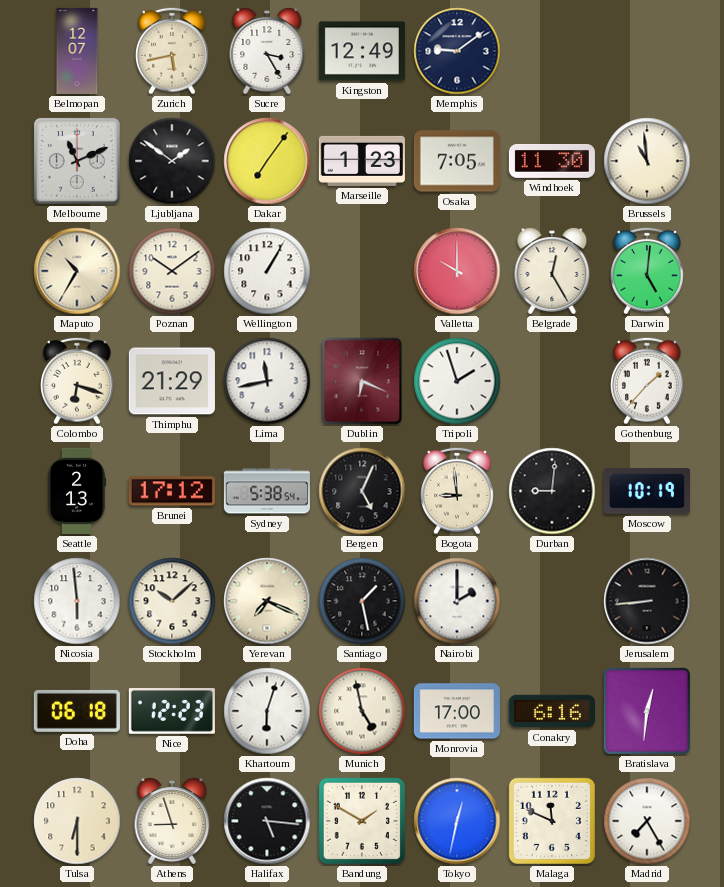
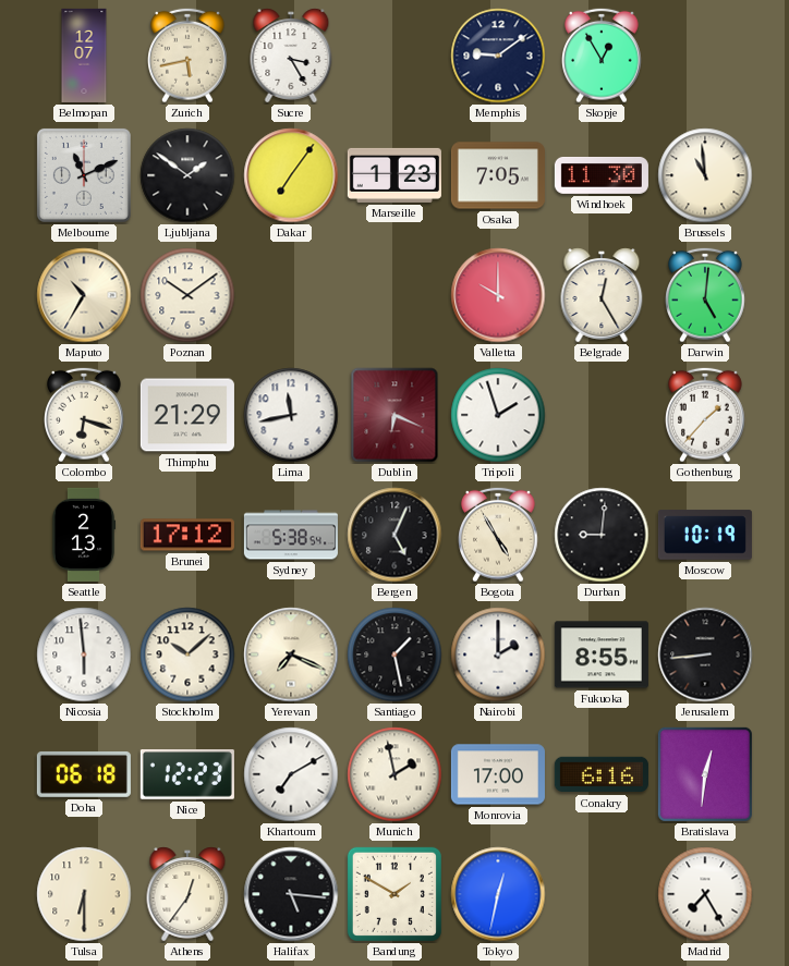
Kingston: 12:49 -> none
Skopje: none -> 12:55
Wellington: 1:05 -> none
Bogota: 8:59 -> 4:55
Fukuoka: none -> 8:55
Khartoum: 6:03 -> 7:10
Munich: 4:58 -> 1:58
Athens: 8:57 -> 12:36
Malaga: 11:49 -> none
